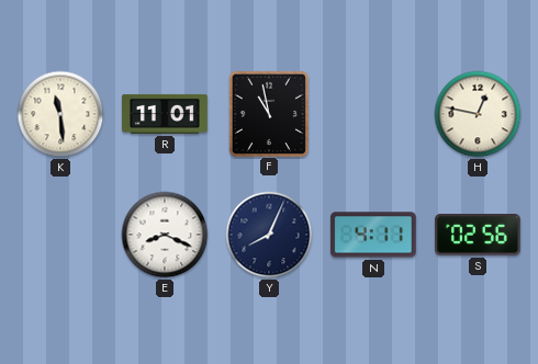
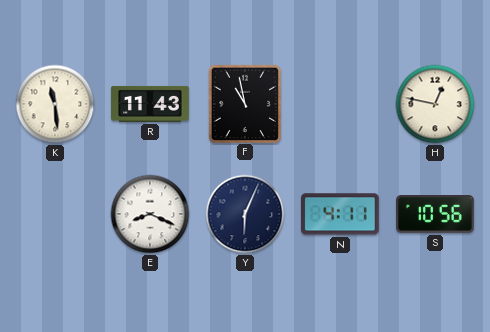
R: 11:01 -> 11:43
Y: 8:04 -> 6:04
S: 02:56 -> 10:56
